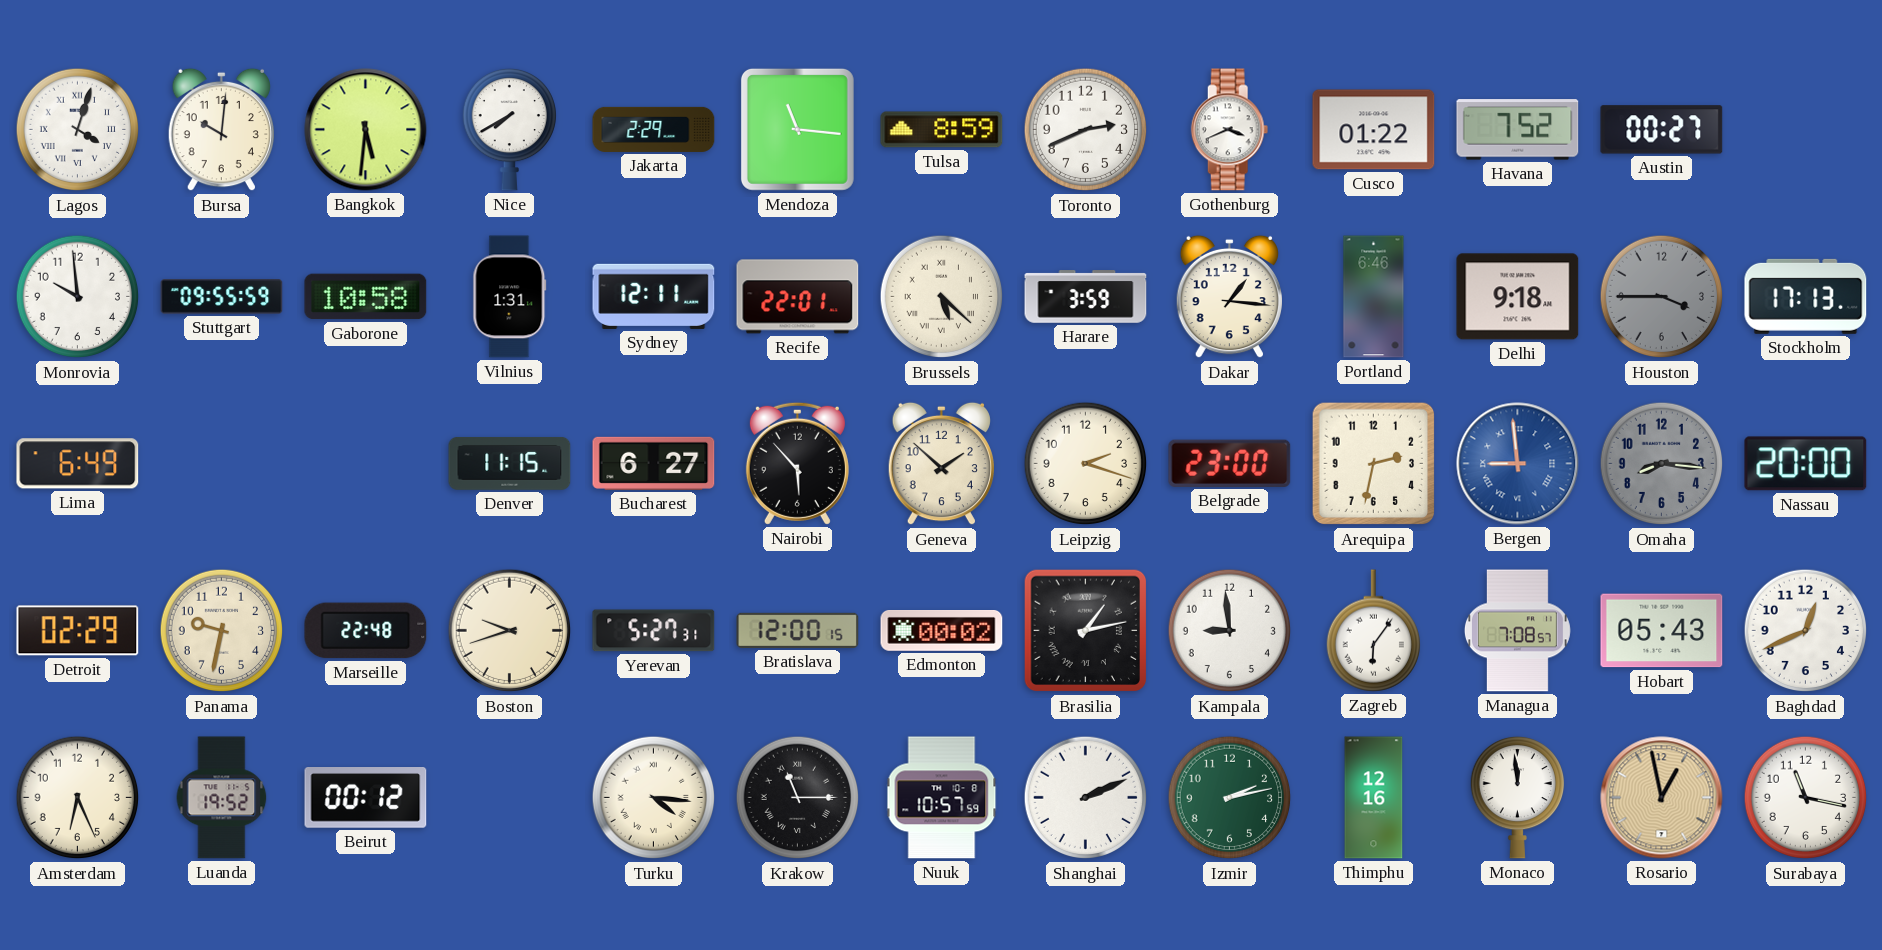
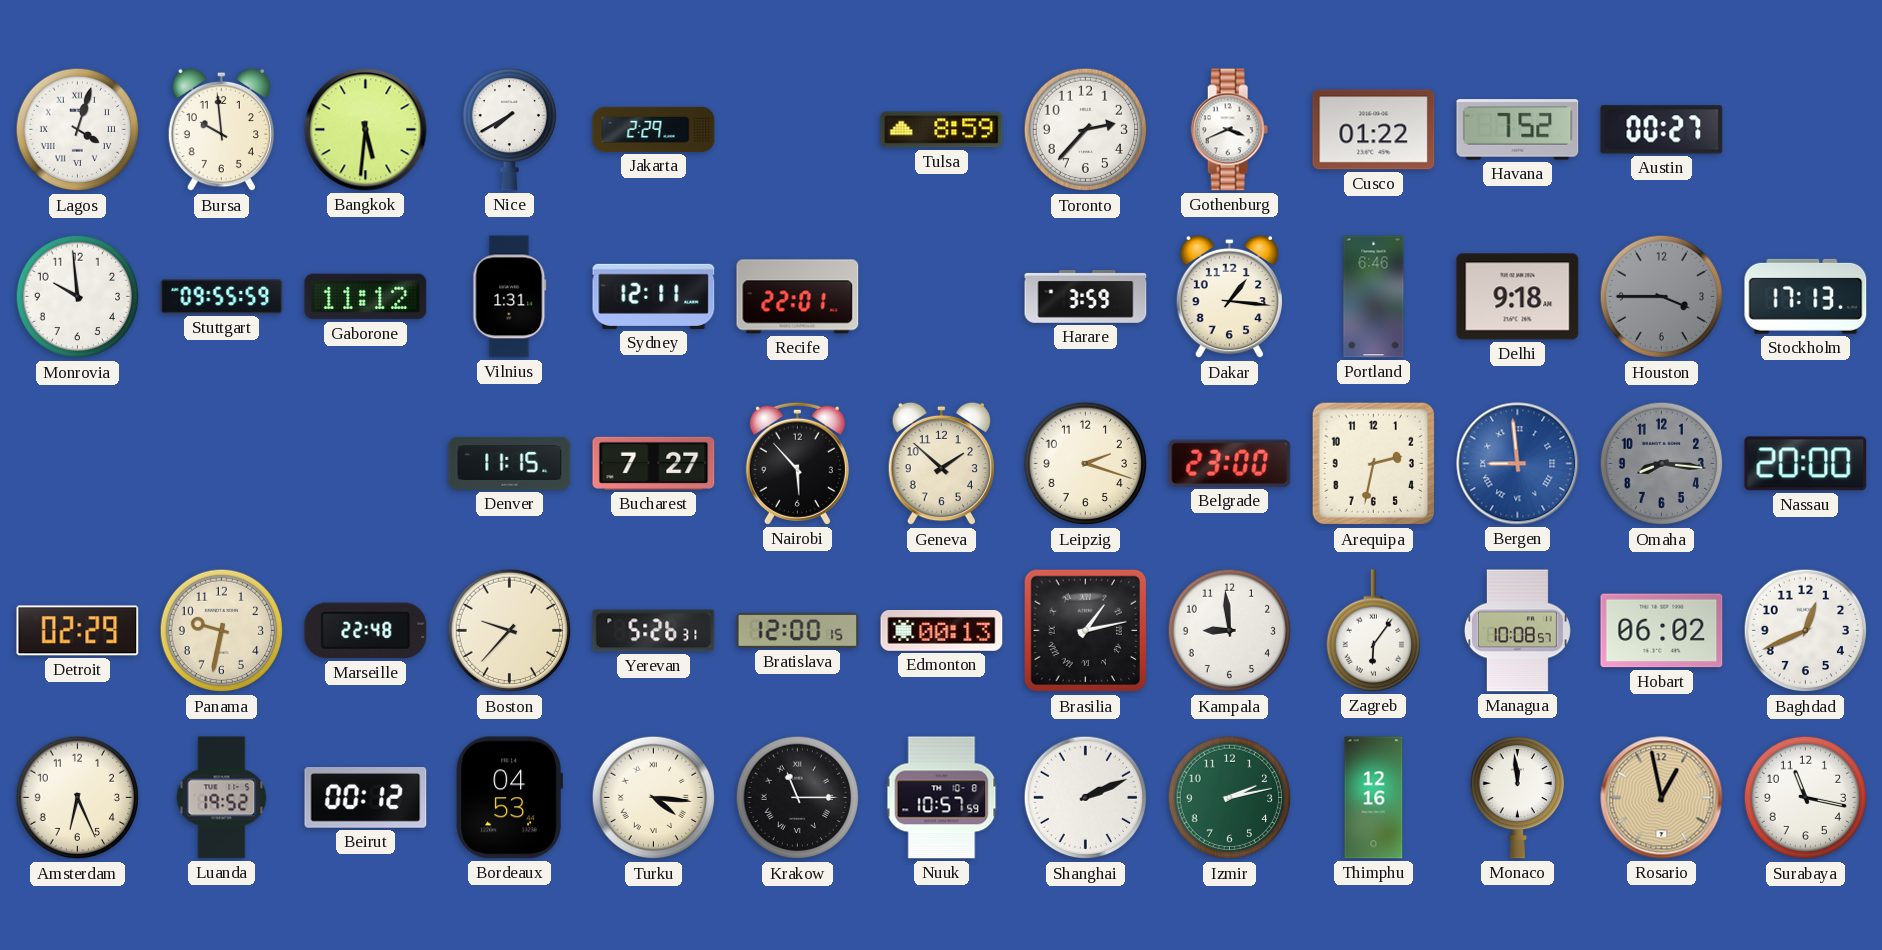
Bursa: 10:01 -> 9:59
Mendoza: 11:16 -> none
Toronto: 2:41 -> 2:37
Gaborone: 10:58 -> 11:12
Brussels: 5:22 -> none
Lima: 6:49 -> none
Bucharest: 6:27 -> 7:27
Boston: 9:42 -> 9:37
Yerevan: 5:27 -> 5:26
Edmonton: 00:02 -> 00:13
Managua: 7:08 -> 10:08
Hobart: 05:43 -> 06:02
Bordeaux: none -> 04:53
